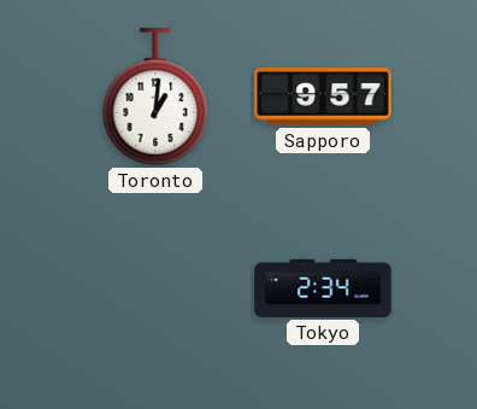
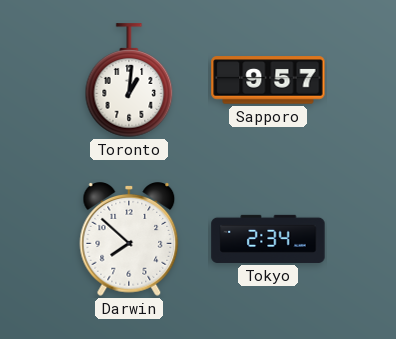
Darwin: none -> 7:52
